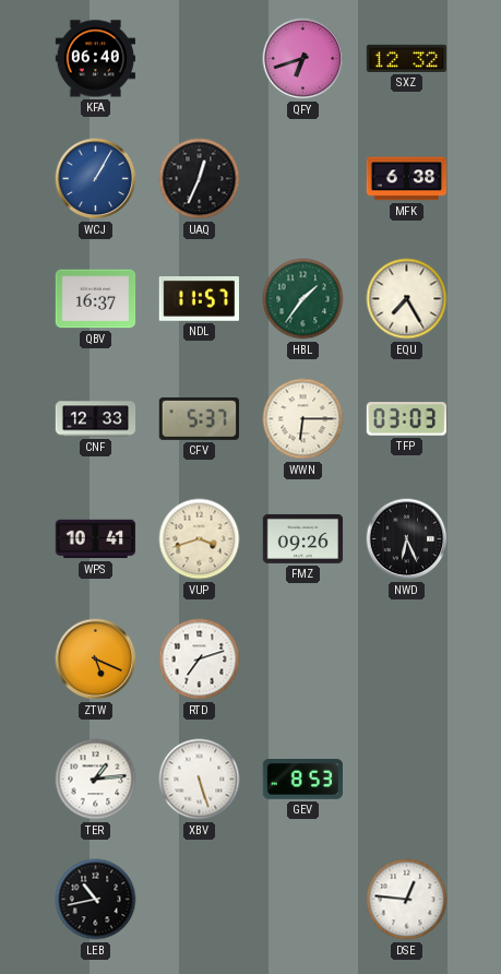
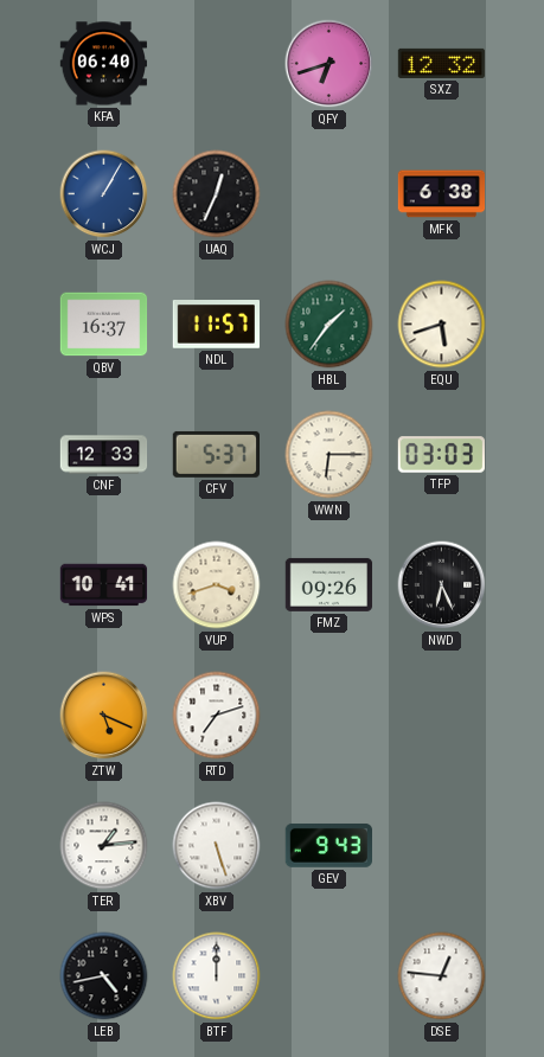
EQU: 7:25 -> 5:42
GEV: 8:53 -> 9:43
LEB: 10:43 -> 4:43
BTF: none -> 12:00
